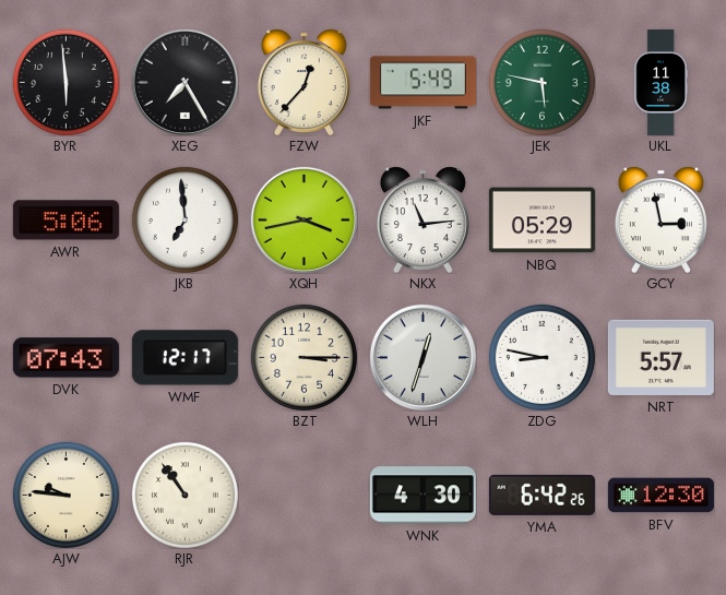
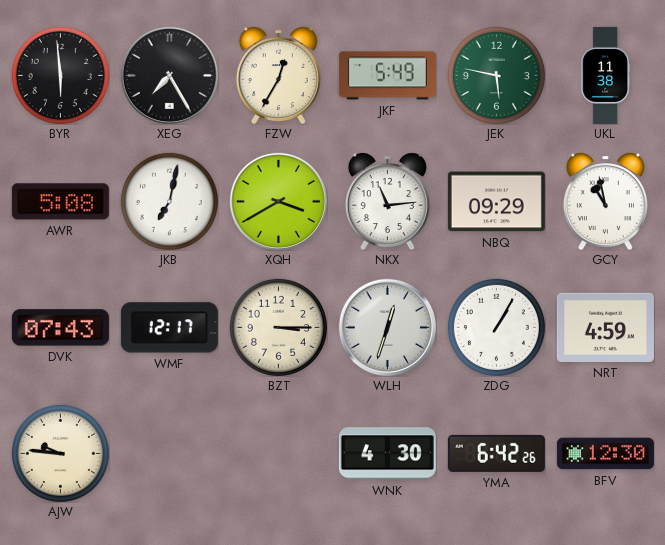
FZW: 12:37 -> 12:35
AWR: 5:06 -> 5:08
JKB: 6:59 -> 7:02
XQH: 3:43 -> 3:40
NBQ: 05:29 -> 09:29
GCY: 2:58 -> 10:58
ZDG: 8:47 -> 1:05
NRT: 5:57 -> 4:59
RJR: 10:54 -> none
